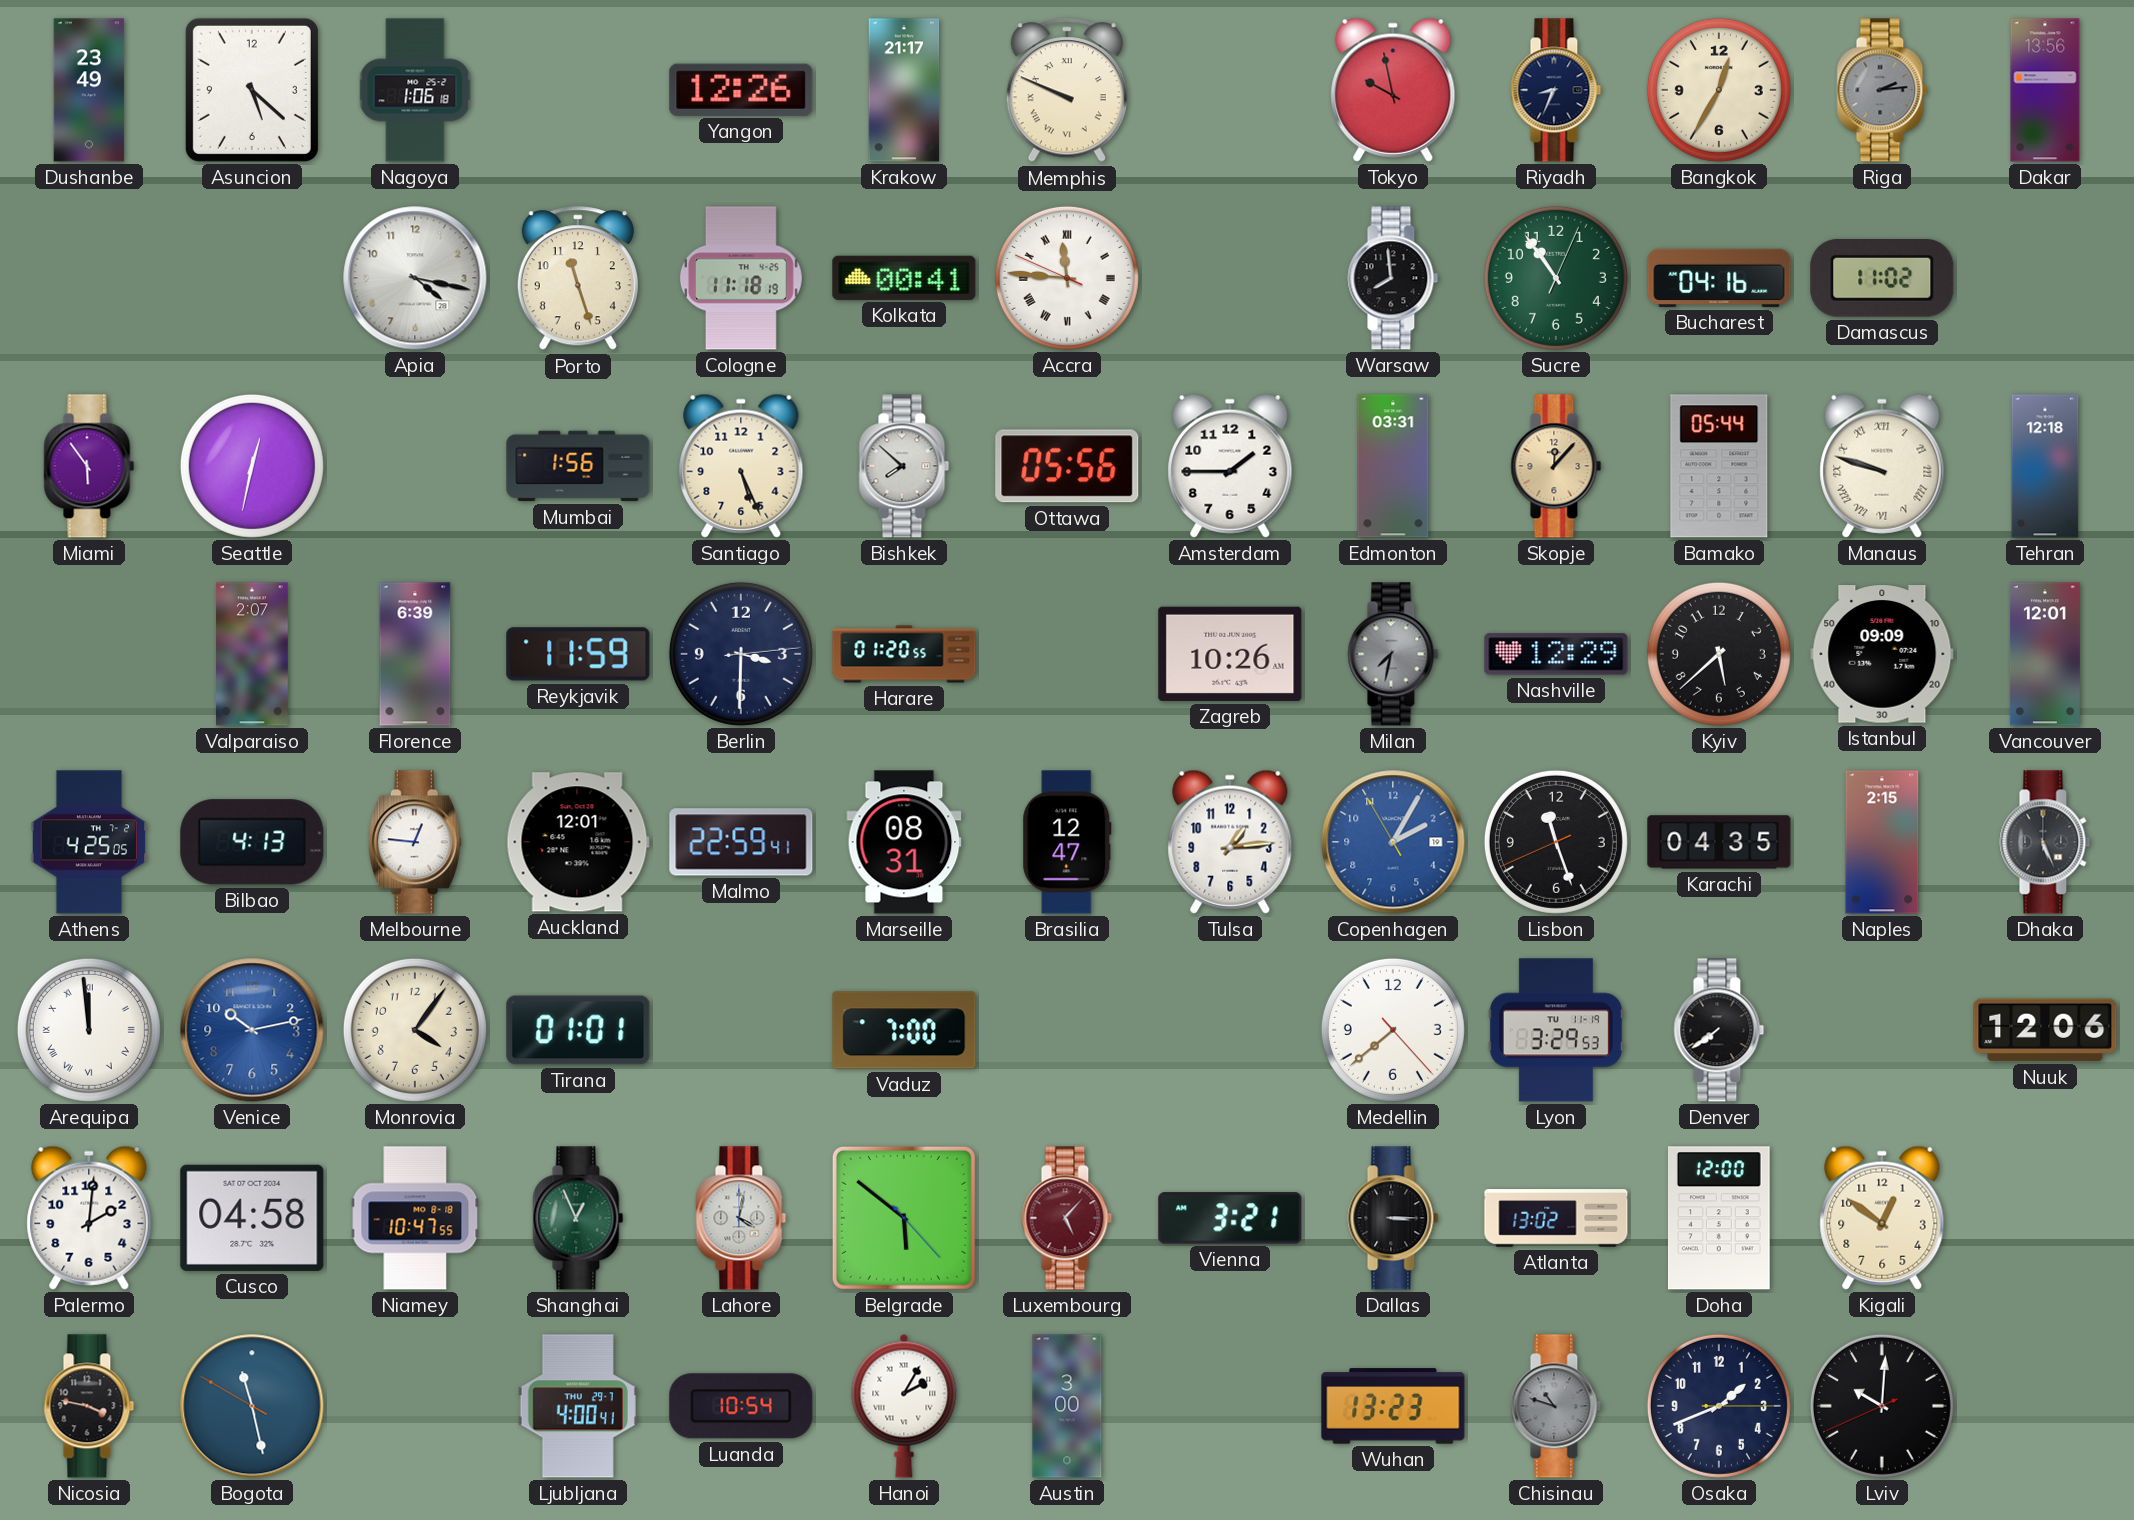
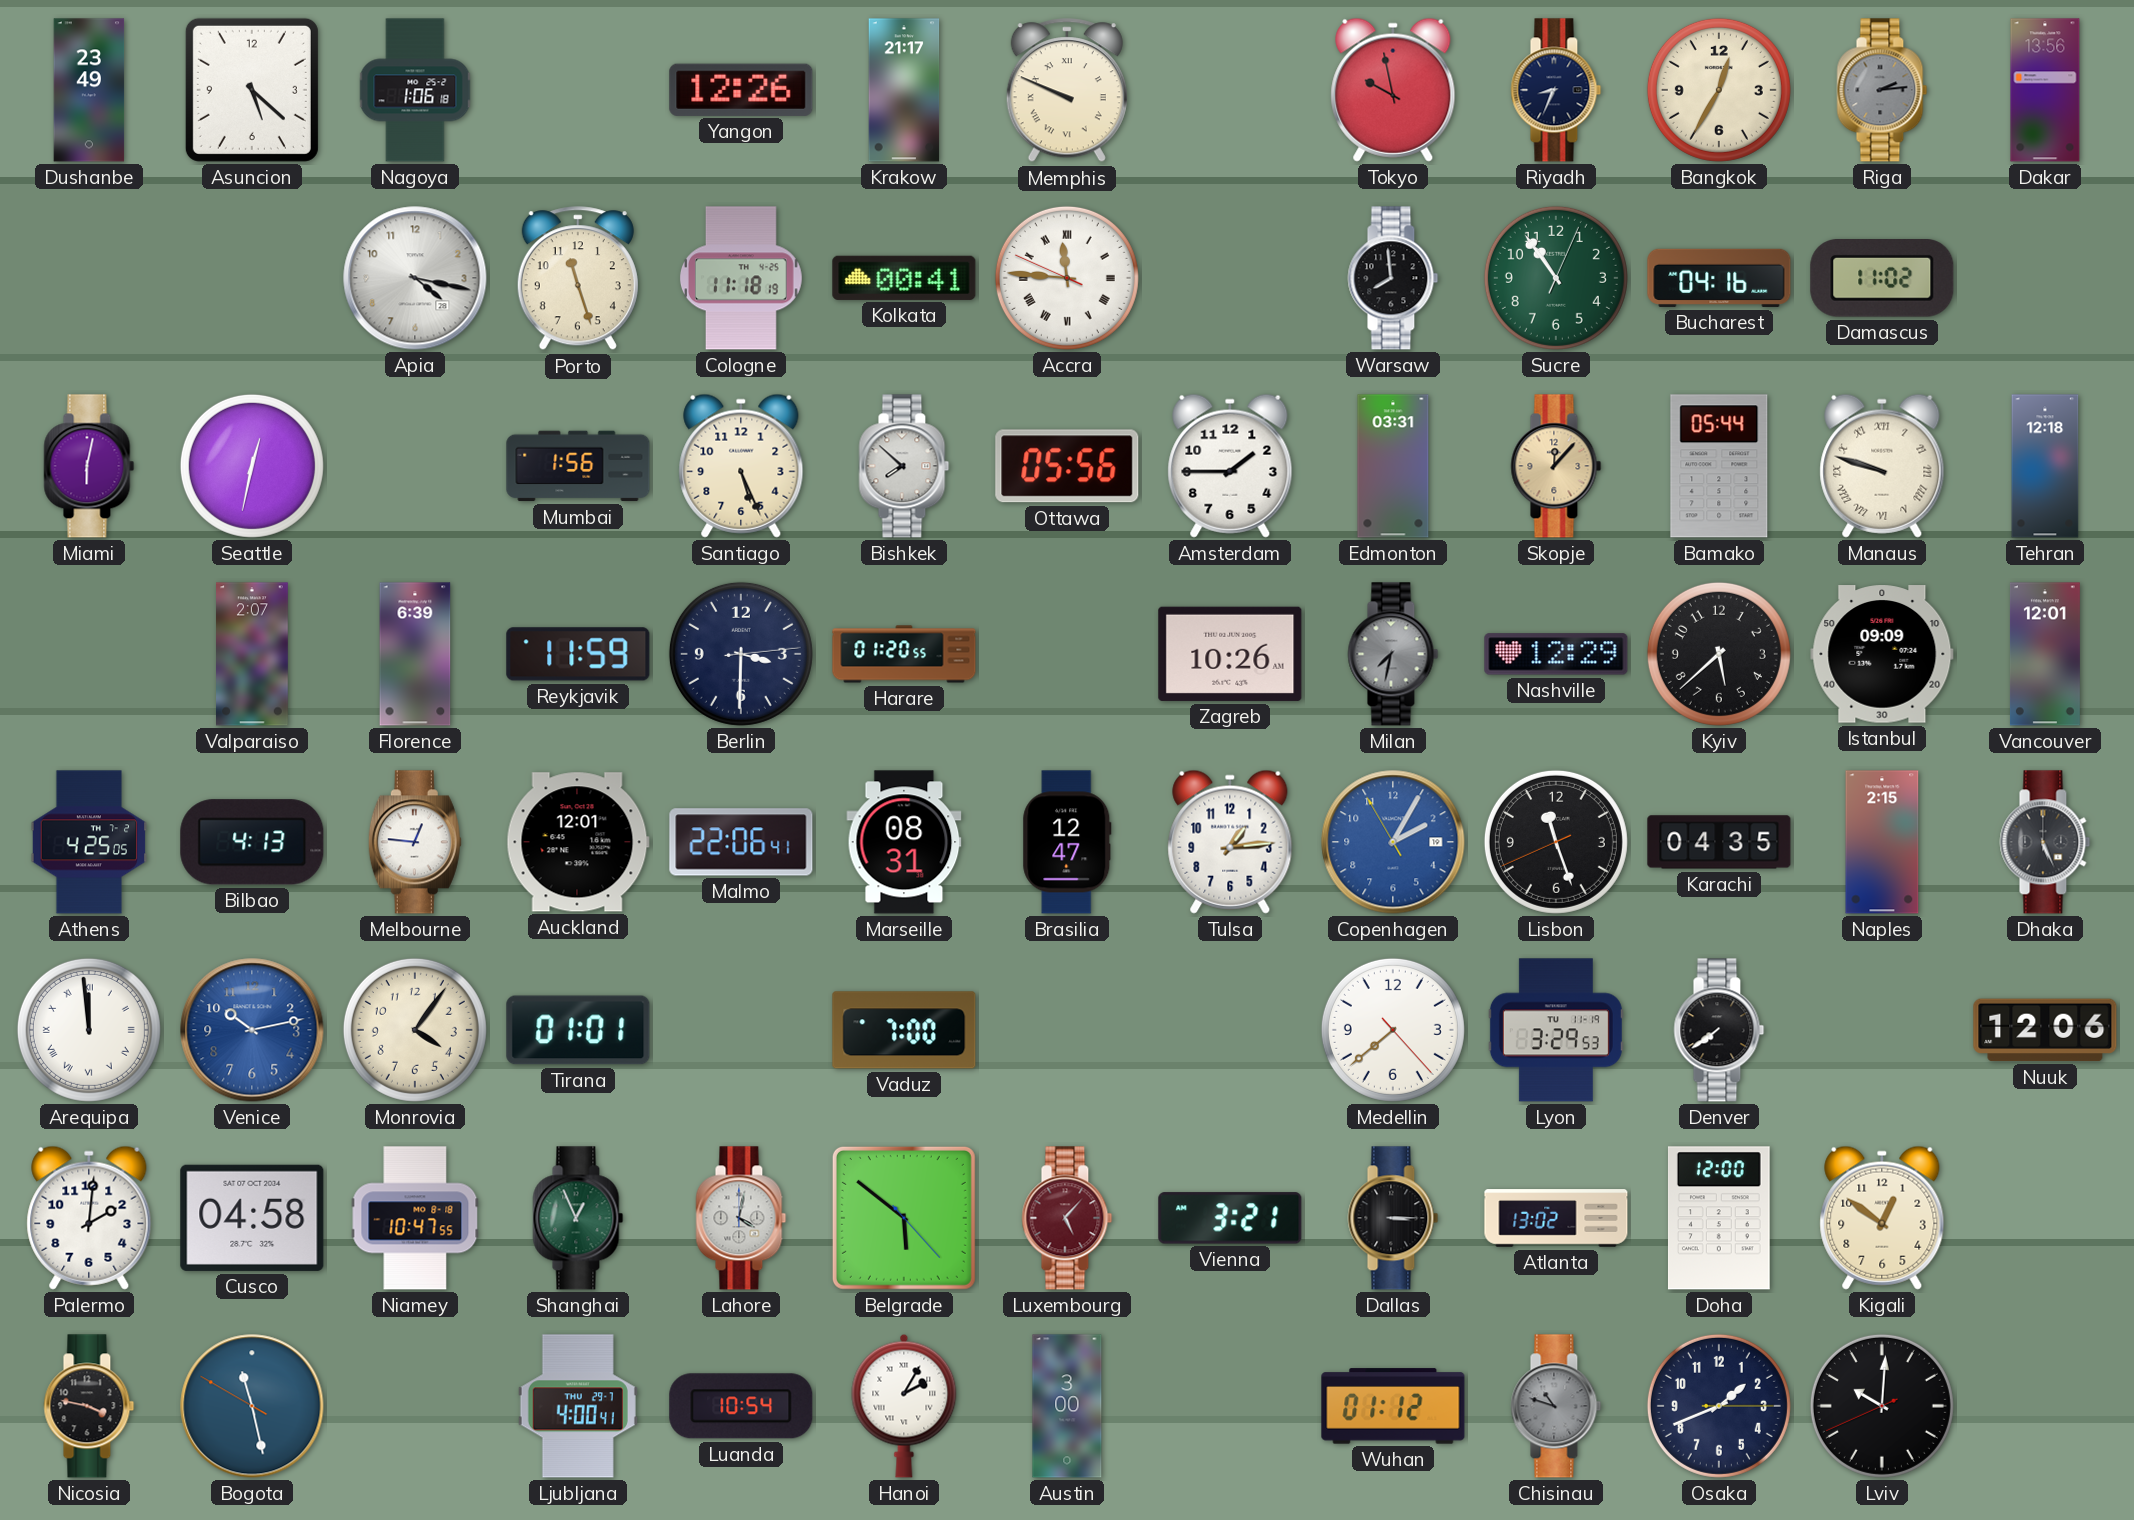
Miami: 5:54 -> 6:02
Malmo: 22:59 -> 22:06
Wuhan: 13:23 -> 01:12
